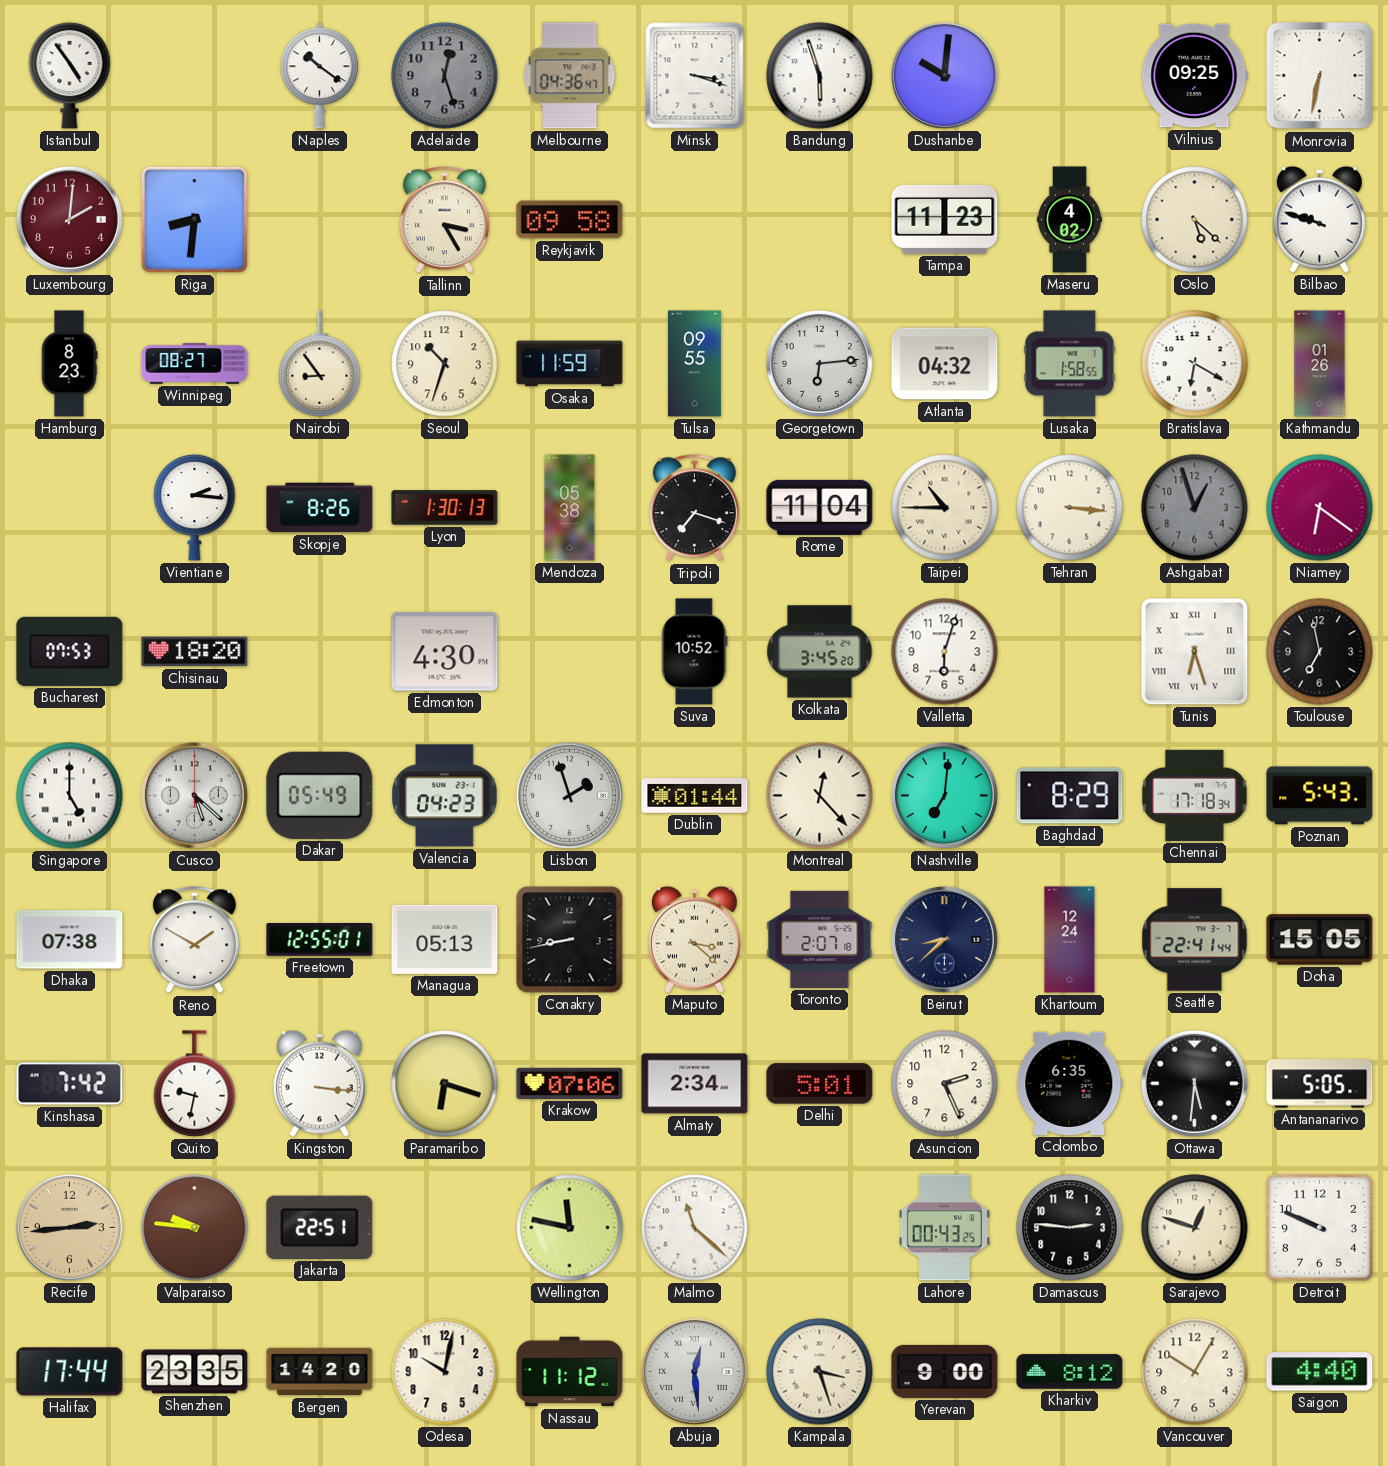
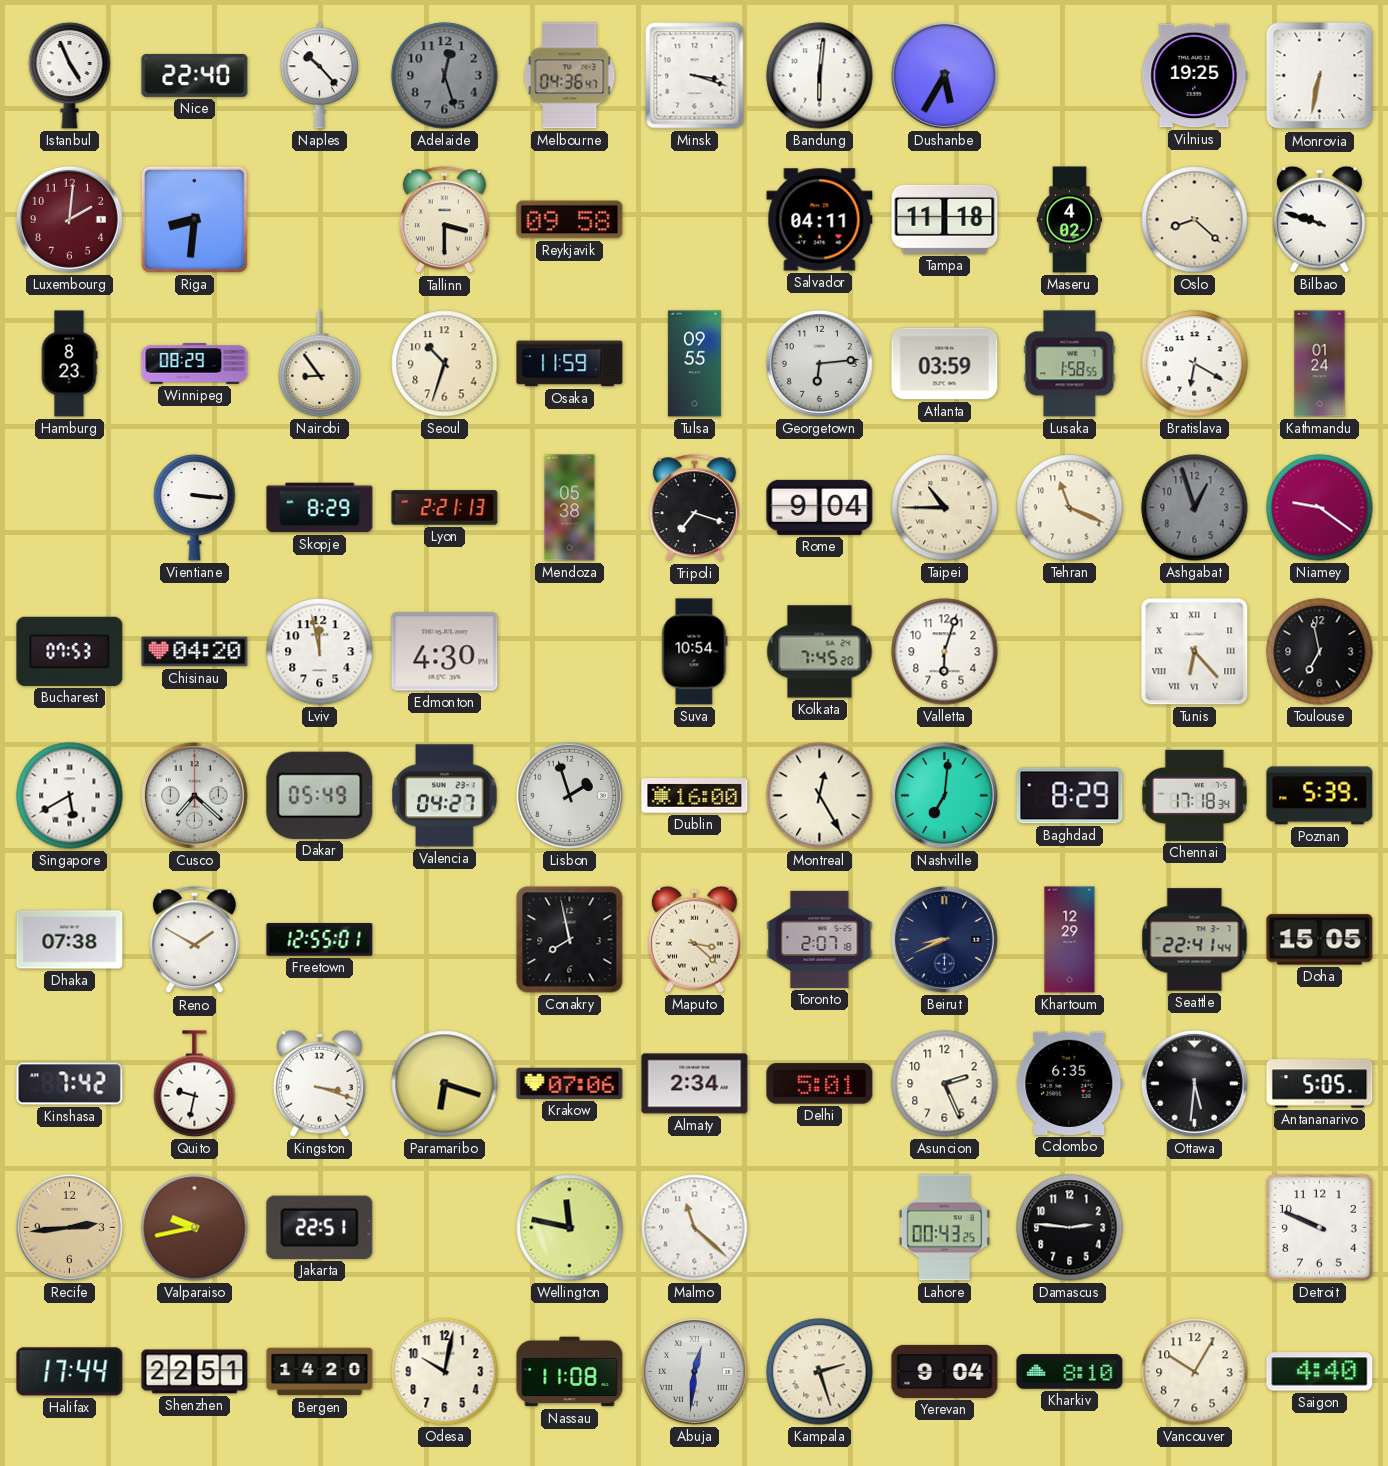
Istanbul: 4:54 -> 4:56
Nice: none -> 22:40
Naples: 10:21 -> 10:23
Bandung: 5:57 -> 6:01
Dushanbe: 10:01 -> 5:35
Vilnius: 09:25 -> 19:25
Tallinn: 3:25 -> 3:30
Salvador: none -> 04:11
Tampa: 11:23 -> 11:18
Oslo: 5:22 -> 8:22
Winnipeg: 08:27 -> 08:29
Atlanta: 04:32 -> 03:59
Kathmandu: 01:26 -> 01:24
Vientiane: 2:16 -> 3:16
Skopje: 8:26 -> 8:29
Lyon: 1:30 -> 2:21
Rome: 11:04 -> 9:04
Tehran: 3:16 -> 11:19
Niamey: 6:21 -> 9:21
Chisinau: 18:20 -> 04:20
Lviv: none -> 11:58
Suva: 10:52 -> 10:54
Kolkata: 3:45 -> 7:45
Tunis: 6:27 -> 6:23
Singapore: 5:00 -> 5:40
Cusco: 5:22 -> 7:22
Valencia: 04:23 -> 04:27
Dublin: 01:44 -> 16:00
Montreal: 12:23 -> 12:25
Poznan: 5:43 -> 5:39
Managua: 05:13 -> none
Conakry: 8:43 -> 7:58
Beirut: 8:38 -> 8:41
Khartoum: 12:24 -> 12:29
Kingston: 3:16 -> 3:18
Valparaiso: 9:46 -> 9:43
Sarajevo: 12:48 -> none
Shenzhen: 23:35 -> 22:51
Nassau: 11:12 -> 11:08
Abuja: 12:29 -> 12:31
Kampala: 3:27 -> 2:27
Yerevan: 9:00 -> 9:04
Kharkiv: 8:12 -> 8:10
